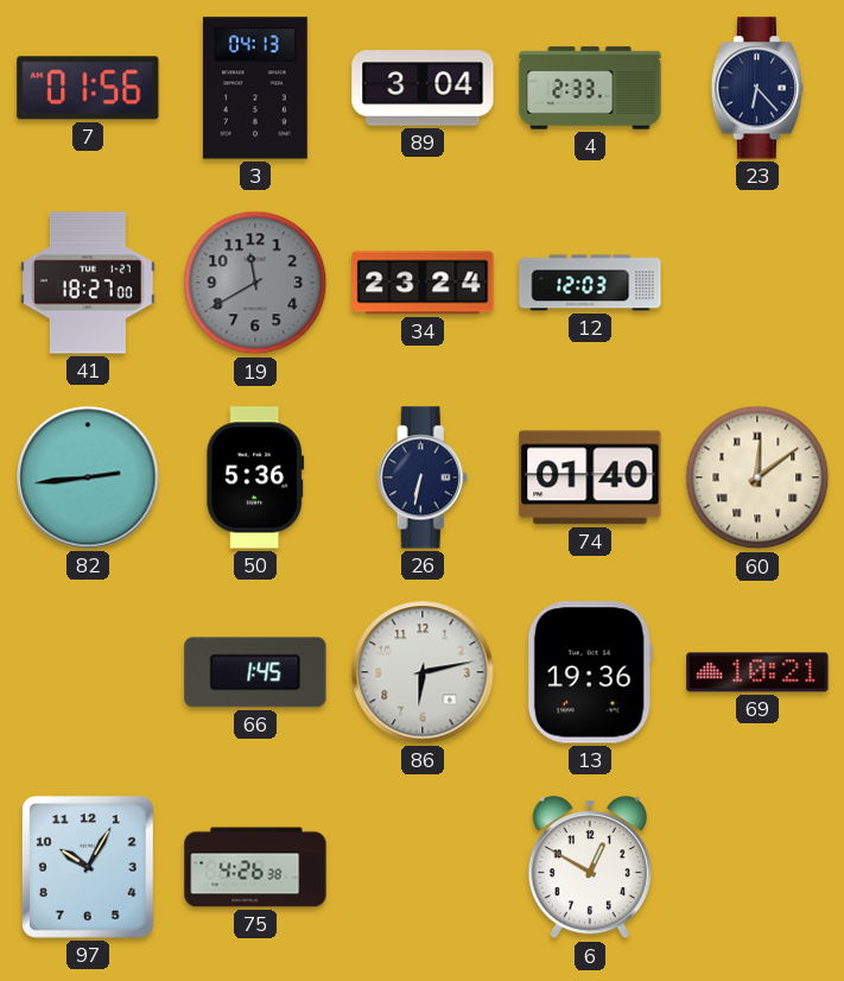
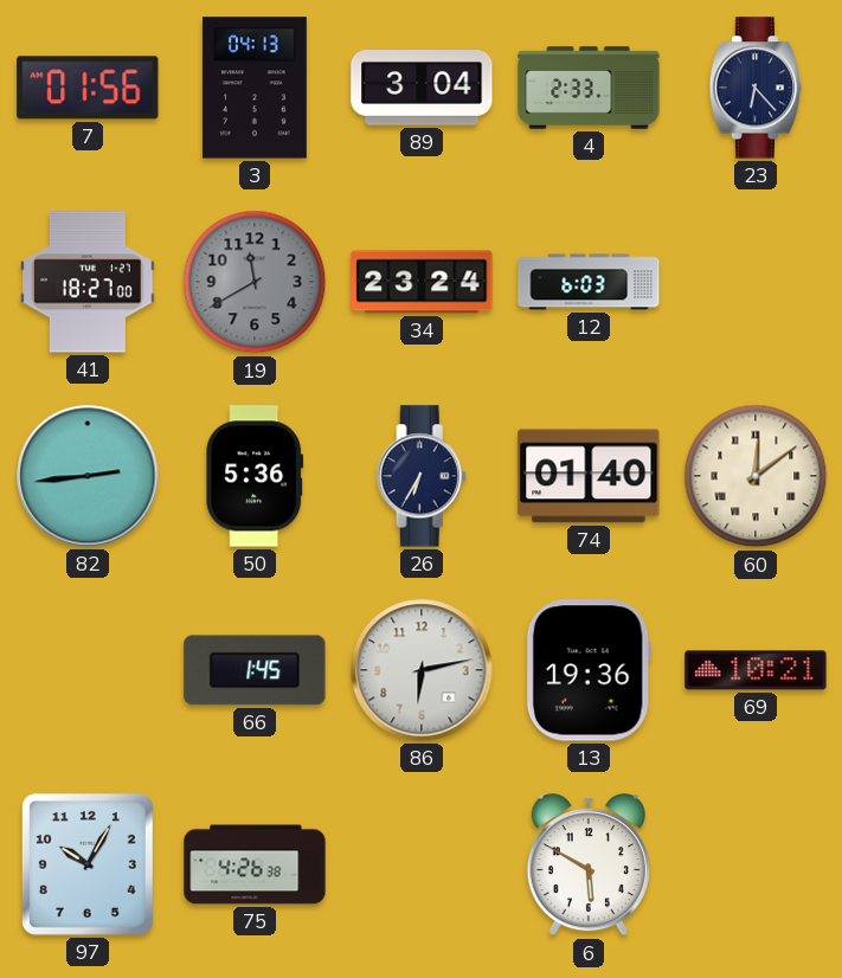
12: 12:03 -> 6:03
26: 6:32 -> 6:35
6: 12:50 -> 5:50
